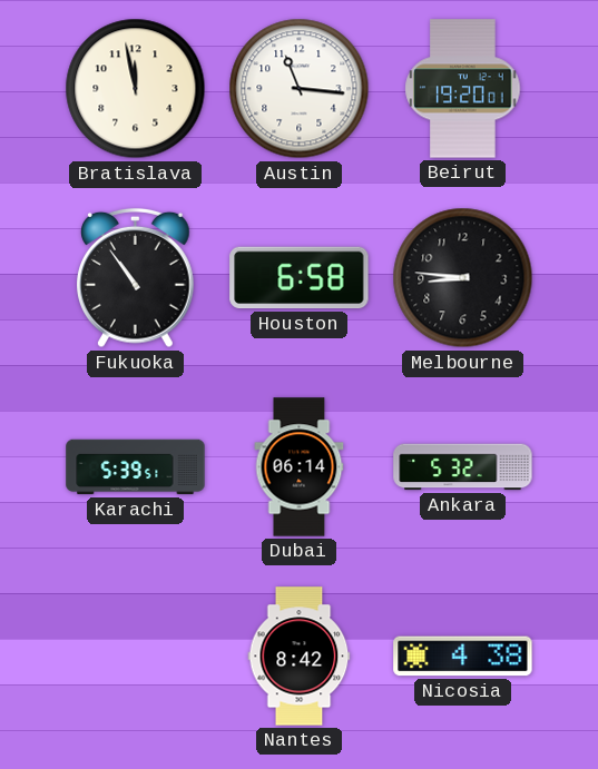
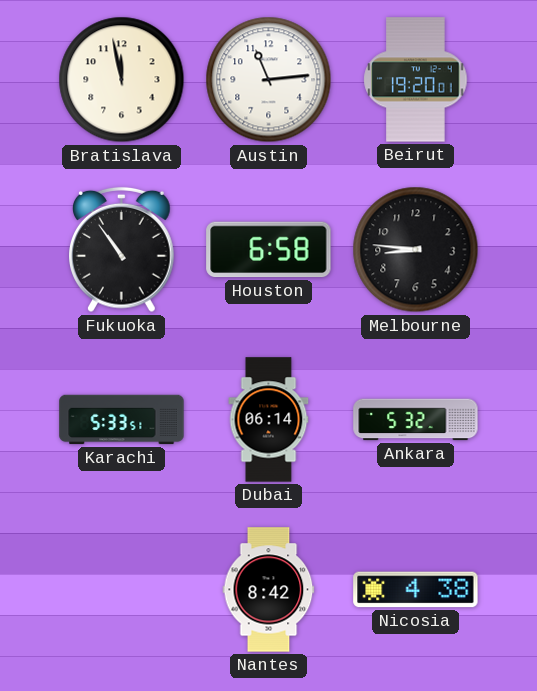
Austin: 11:16 -> 11:14
Karachi: 5:39 -> 5:33
